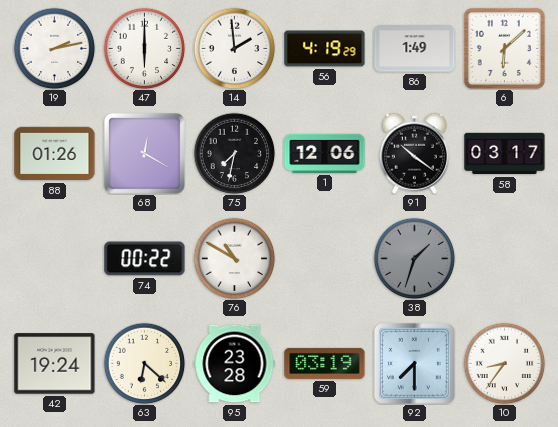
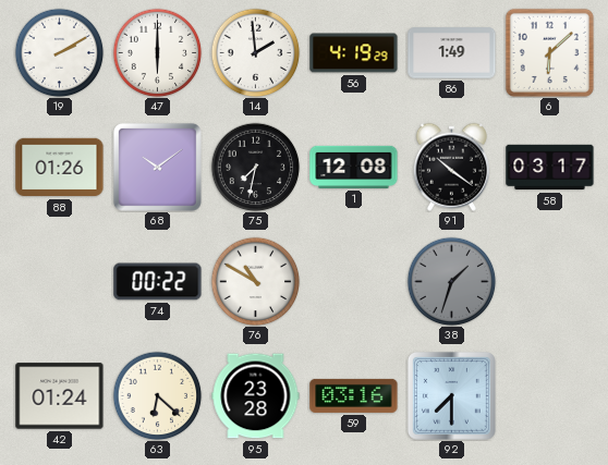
19: 2:13 -> 2:10
68: 12:20 -> 10:09
1: 12:06 -> 12:08
42: 19:24 -> 01:24
59: 03:19 -> 03:16
10: 8:36 -> none
